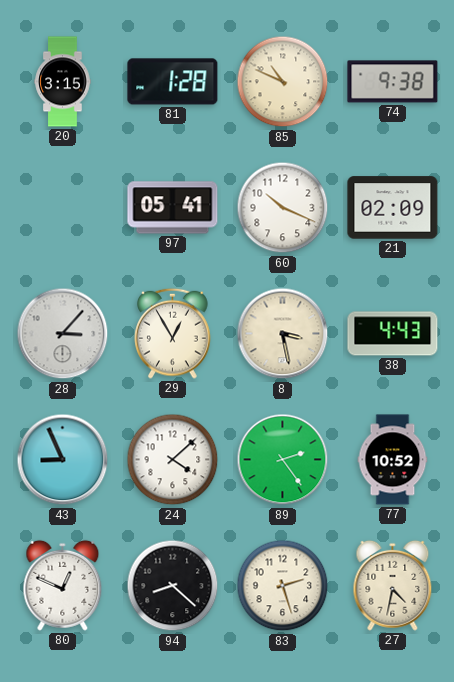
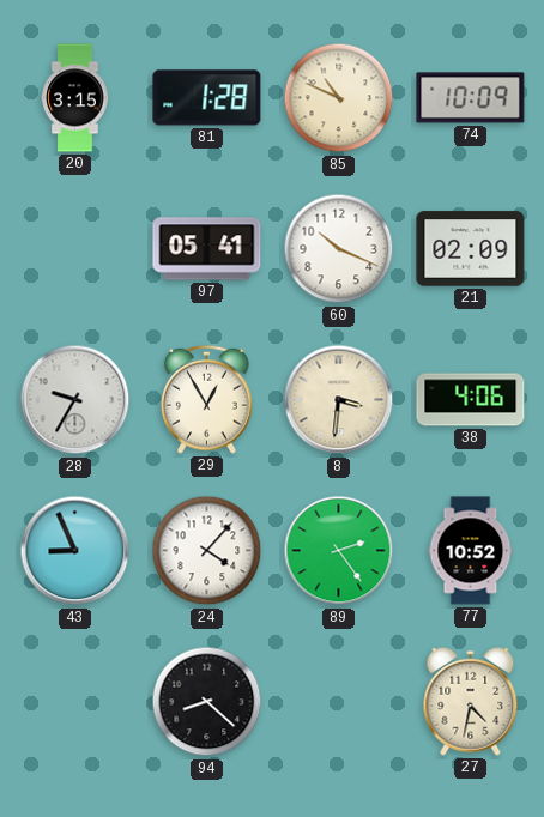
74: 9:38 -> 10:09
28: 3:07 -> 9:35
8: 3:28 -> 3:31
38: 4:43 -> 4:06
24: 4:08 -> 4:07
80: 12:49 -> none
83: 2:27 -> none
